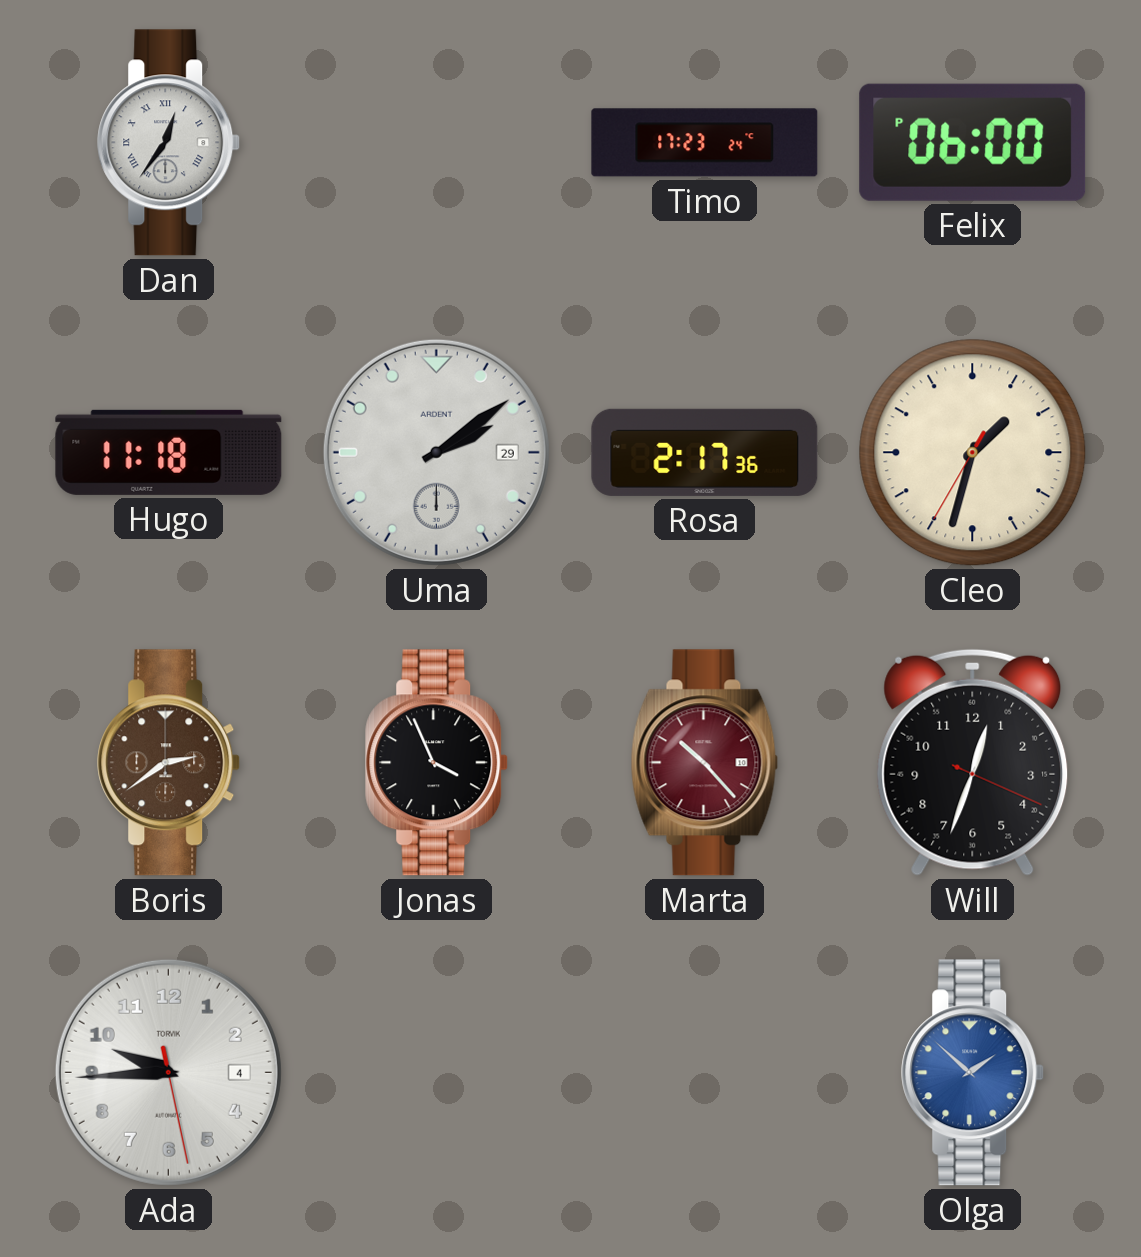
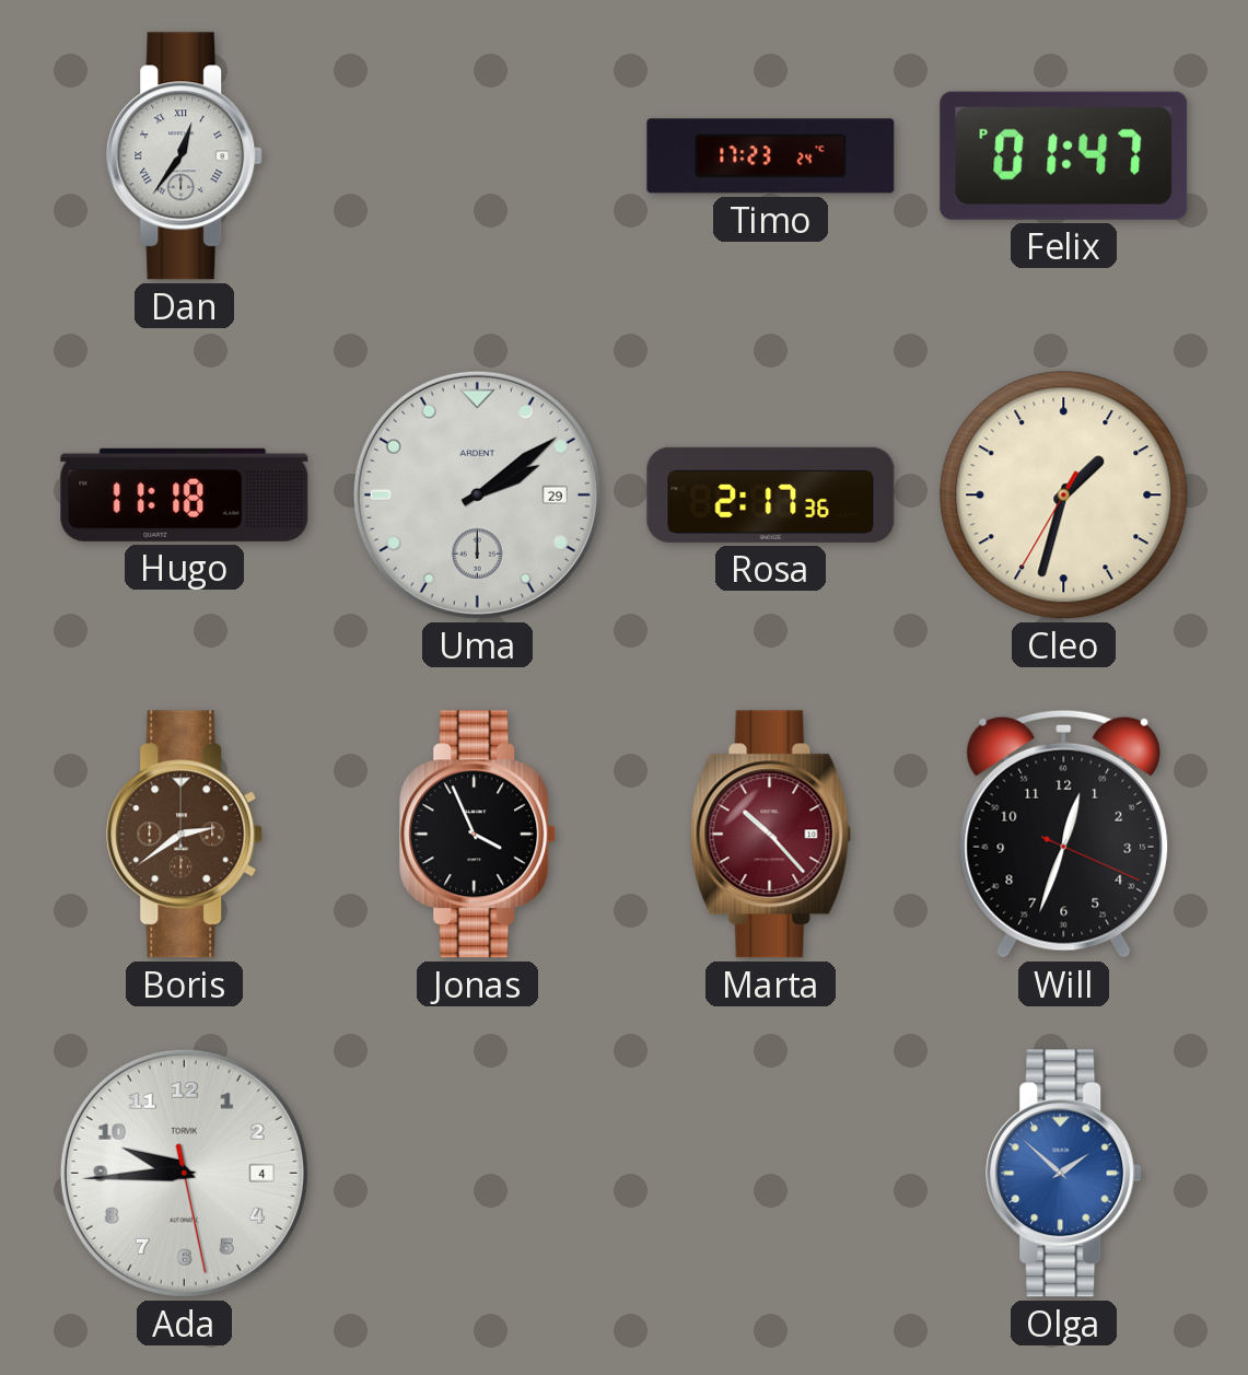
Felix: 06:00 -> 01:47
